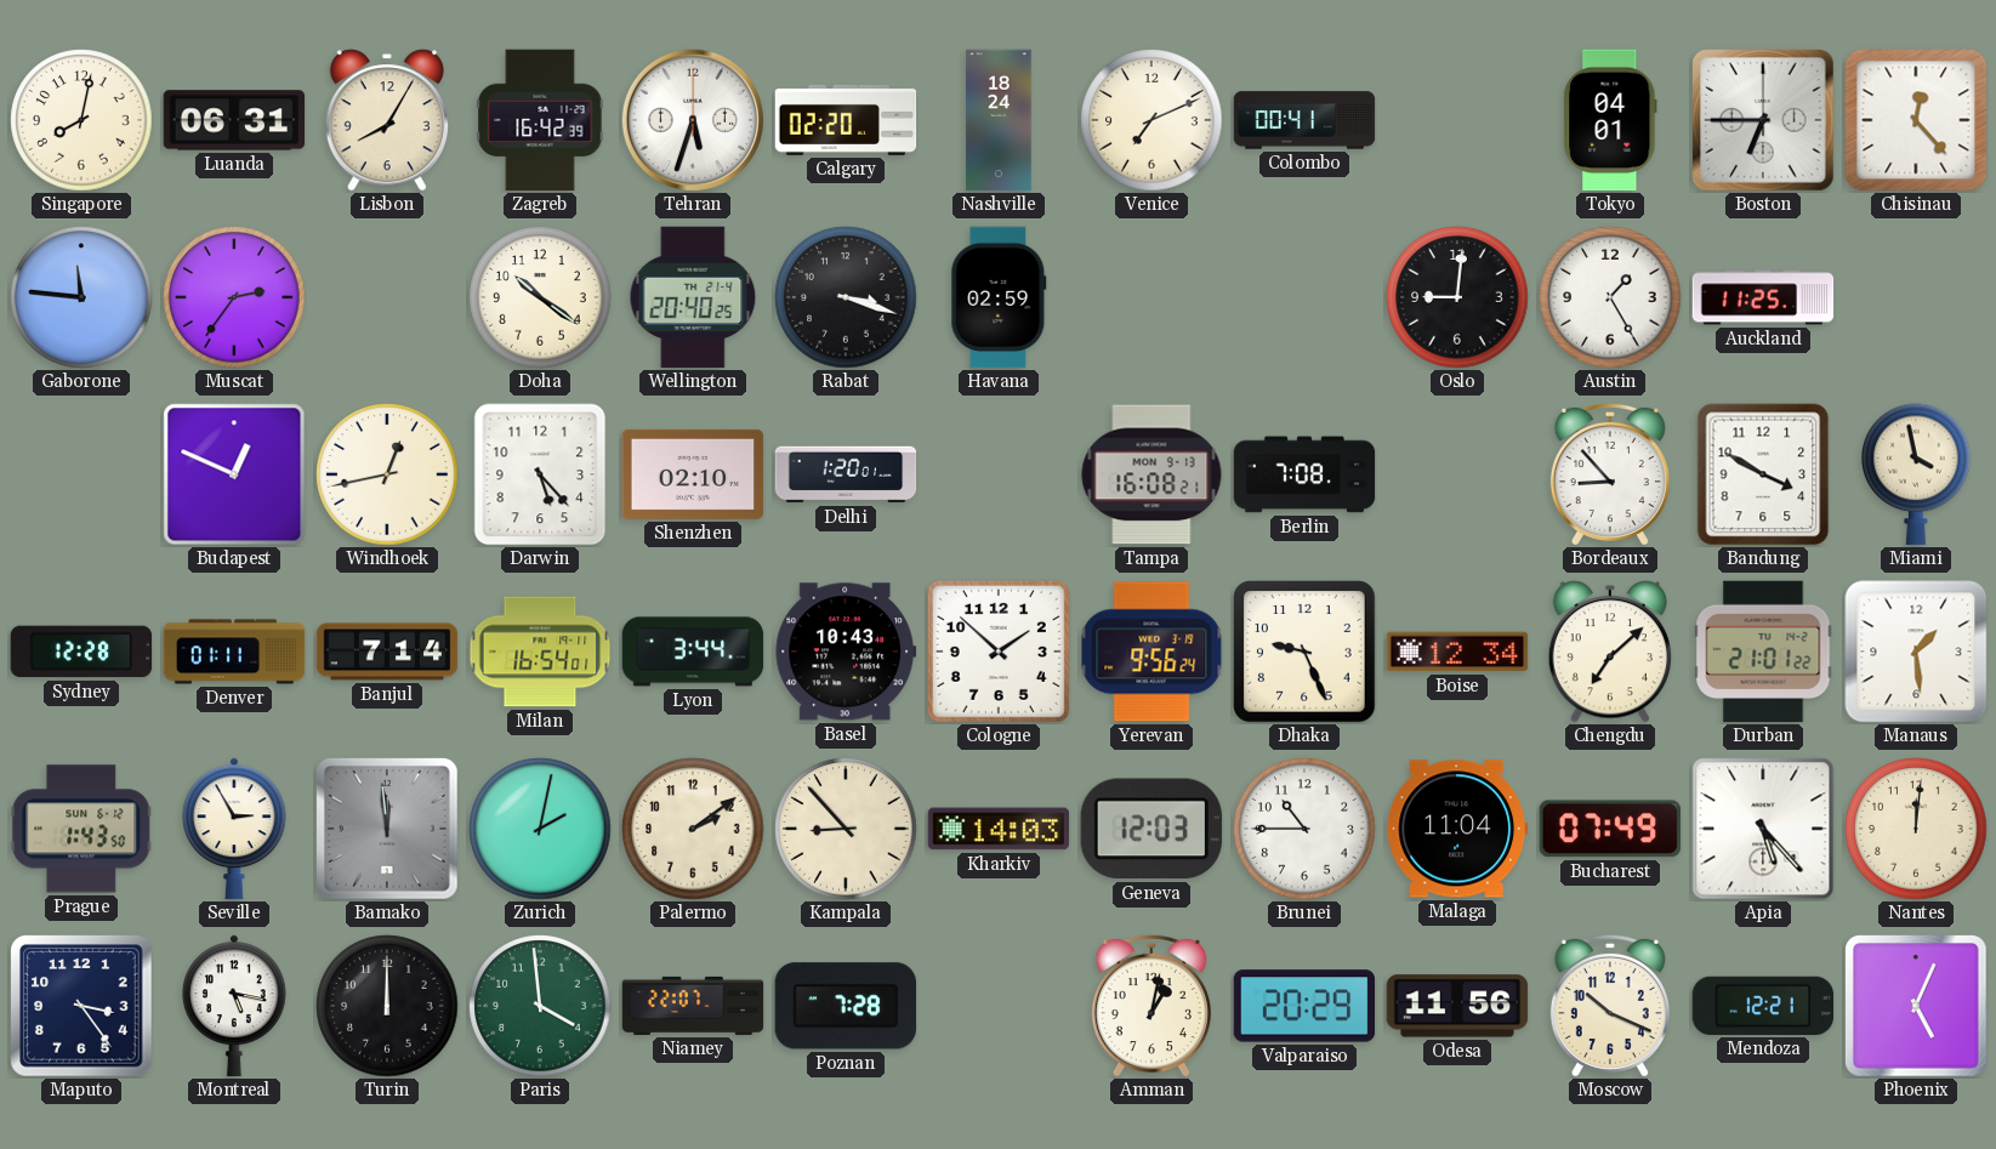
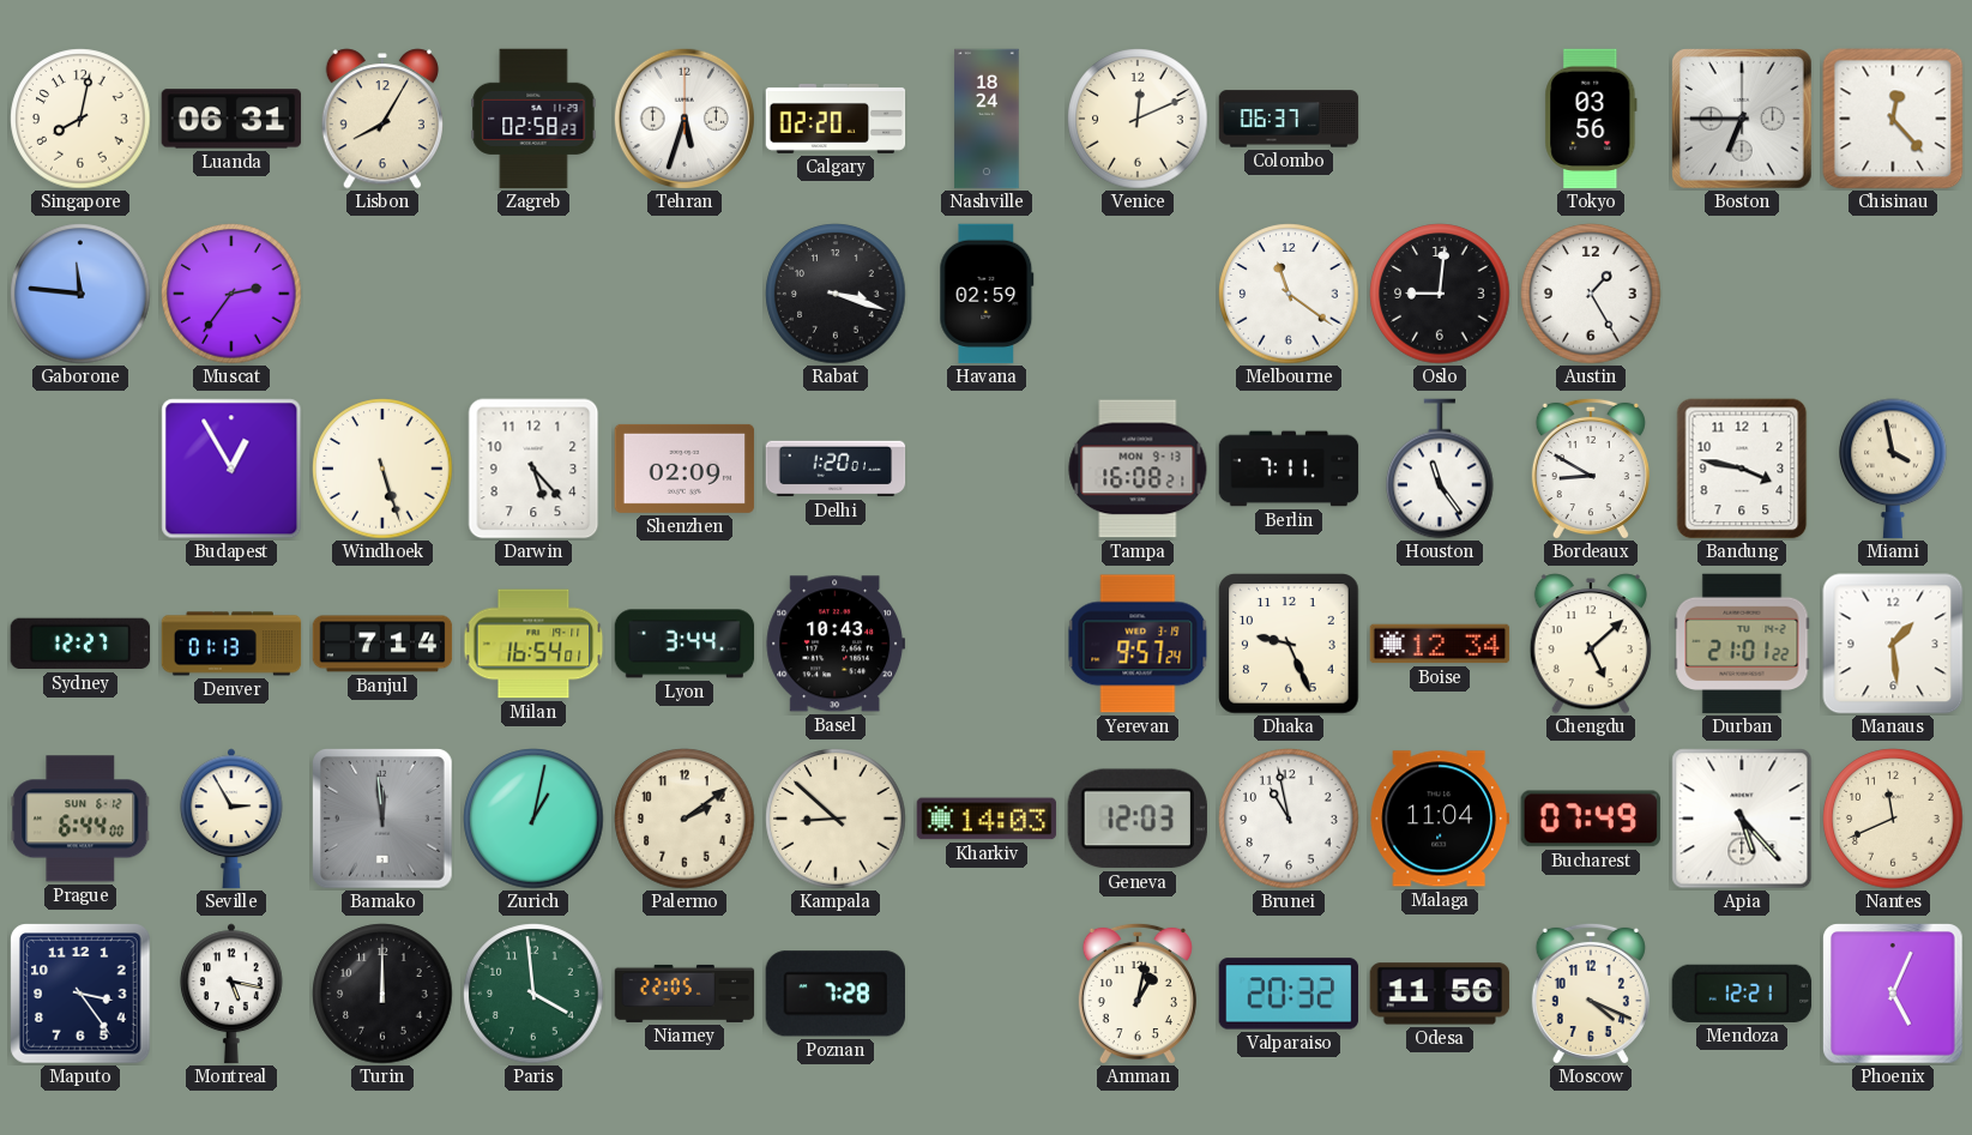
Zagreb: 16:42 -> 02:58
Venice: 7:11 -> 12:11
Colombo: 00:41 -> 06:37
Tokyo: 04:01 -> 03:56
Doha: 10:21 -> none
Wellington: 20:40 -> none
Melbourne: none -> 11:21
Auckland: 11:25 -> none
Budapest: 12:49 -> 12:55
Windhoek: 12:43 -> 5:27
Shenzhen: 02:10 -> 02:09
Berlin: 7:08 -> 7:11
Houston: none -> 11:24
Bordeaux: 8:53 -> 8:50
Bandung: 3:50 -> 3:47
Sydney: 12:28 -> 12:27
Denver: 01:11 -> 01:13
Cologne: 1:52 -> none
Yerevan: 9:56 -> 9:57
Chengdu: 7:08 -> 5:08
Prague: 1:43 -> 6:44
Zurich: 2:02 -> 1:02
Kampala: 8:53 -> 8:52
Brunei: 10:45 -> 10:58
Nantes: 12:01 -> 11:41
Niamey: 22:07 -> 22:05
Valparaiso: 20:29 -> 20:32
Moscow: 10:19 -> 4:19
